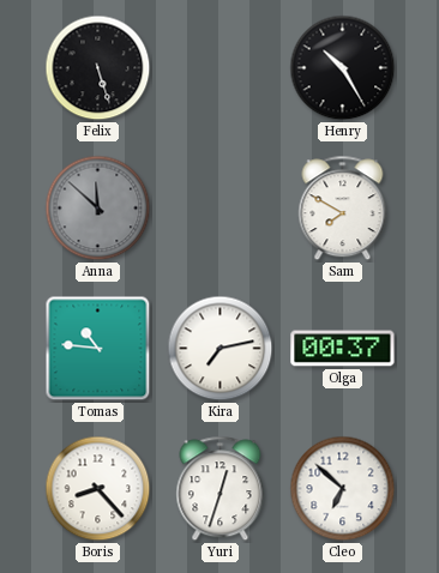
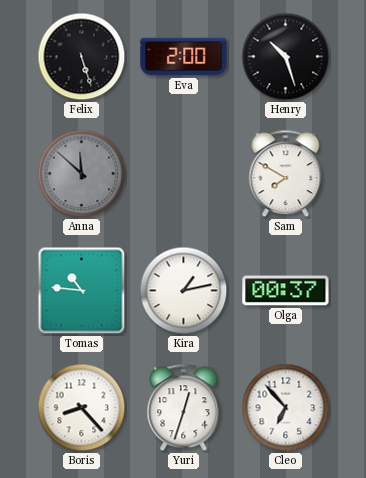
Eva: none -> 2:00
Henry: 10:25 -> 10:27
Kira: 7:13 -> 1:13
Cleo: 6:52 -> 6:53
